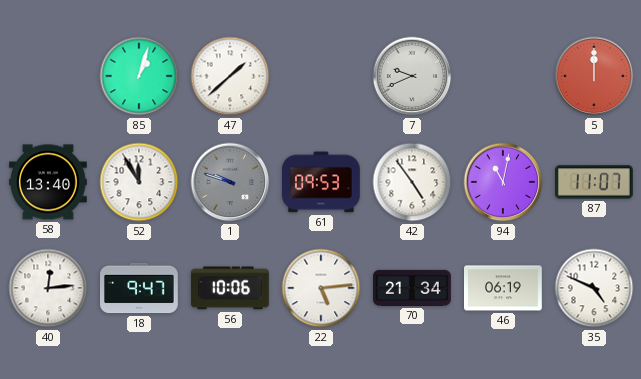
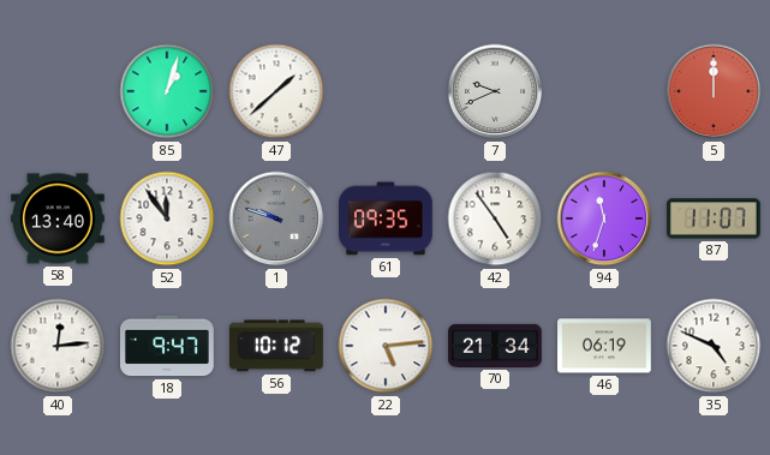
52: 11:55 -> 11:54
61: 09:53 -> 09:35
94: 11:02 -> 11:33
56: 10:06 -> 10:12
